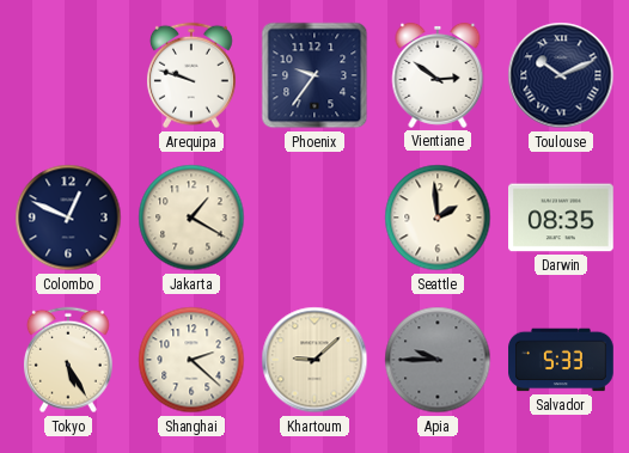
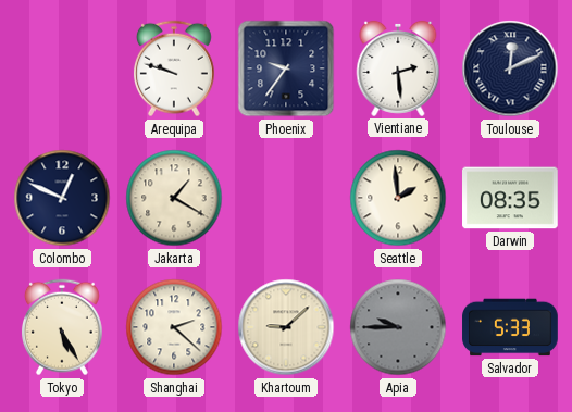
Vientiane: 2:51 -> 2:29
Toulouse: 10:11 -> 12:11
